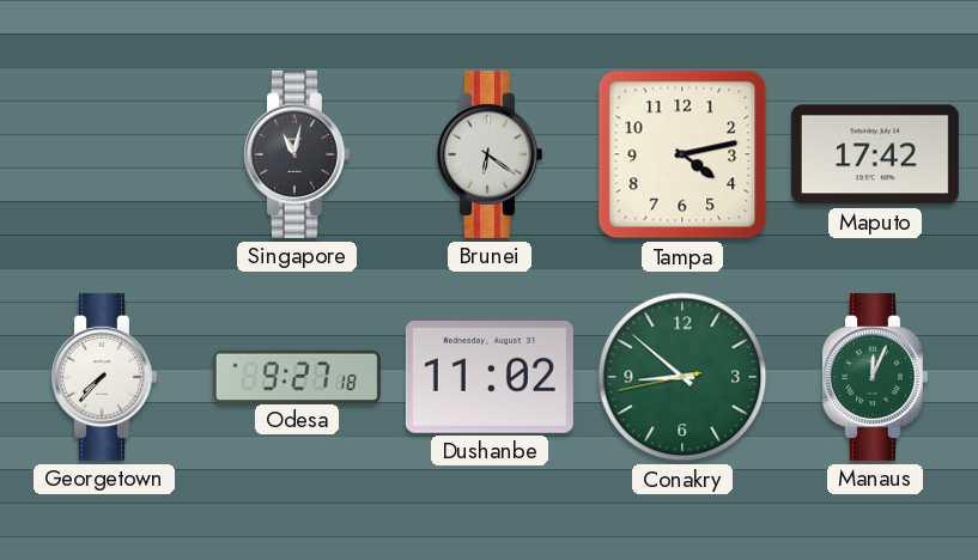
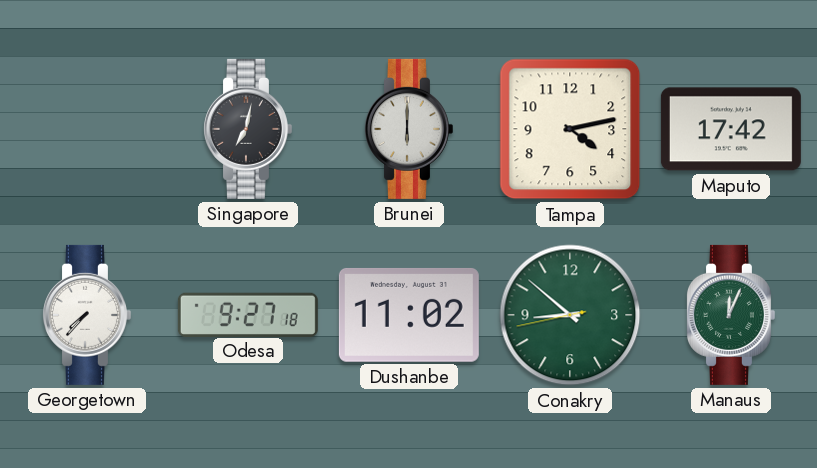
Singapore: 11:02 -> 7:02
Brunei: 6:21 -> 6:00
